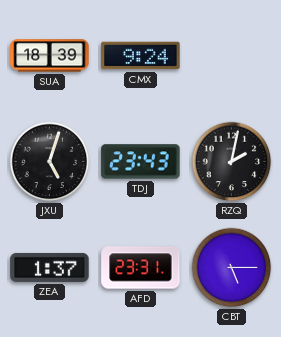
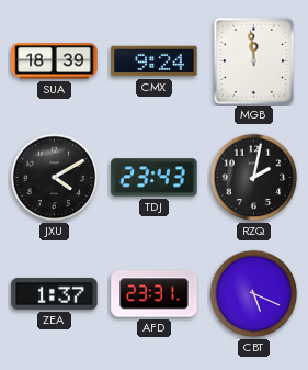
MGB: none -> 11:59
JXU: 5:03 -> 4:10
CBT: 5:15 -> 5:19
